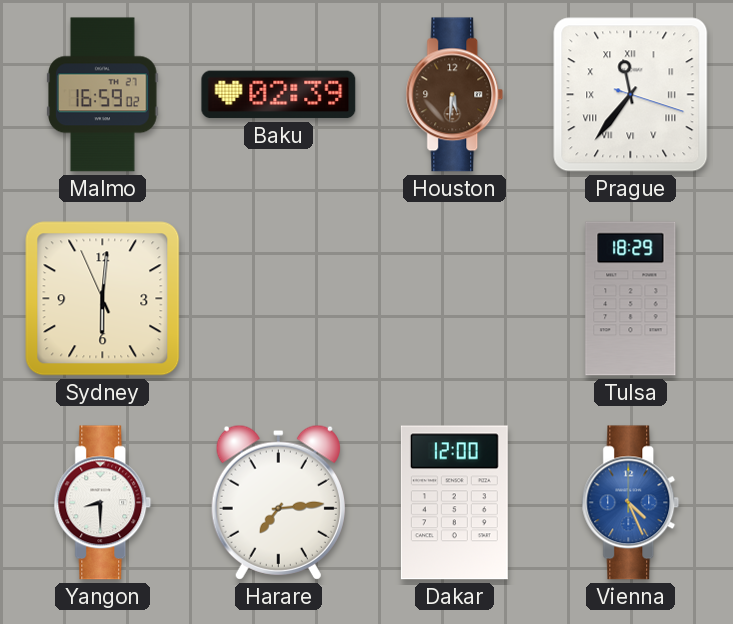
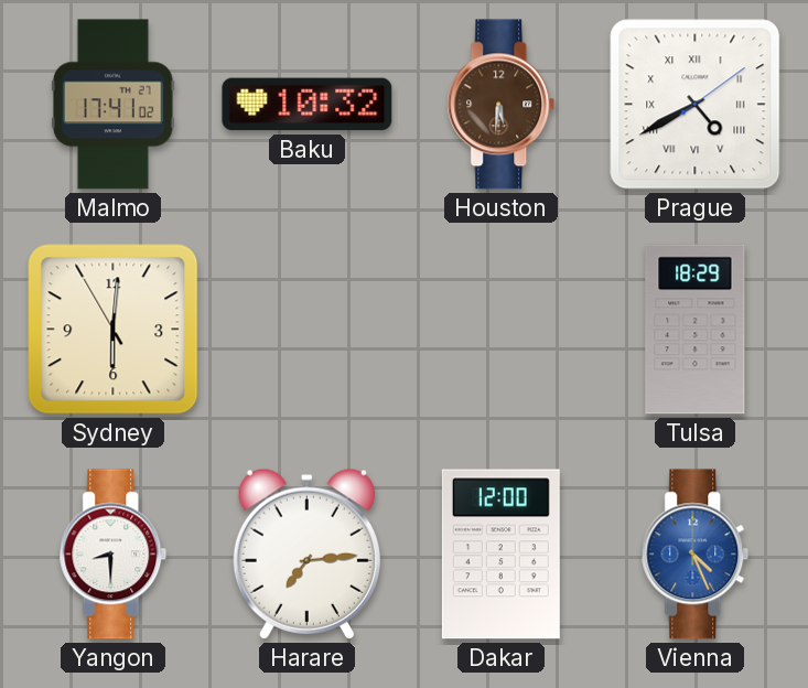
Malmo: 16:59 -> 17:41
Baku: 02:39 -> 10:32
Prague: 11:36 -> 4:40
Sydney: 6:00:56 -> 6:00:55
